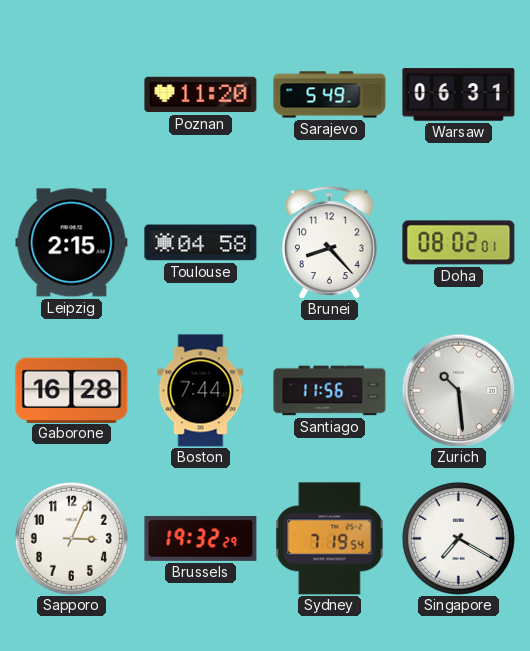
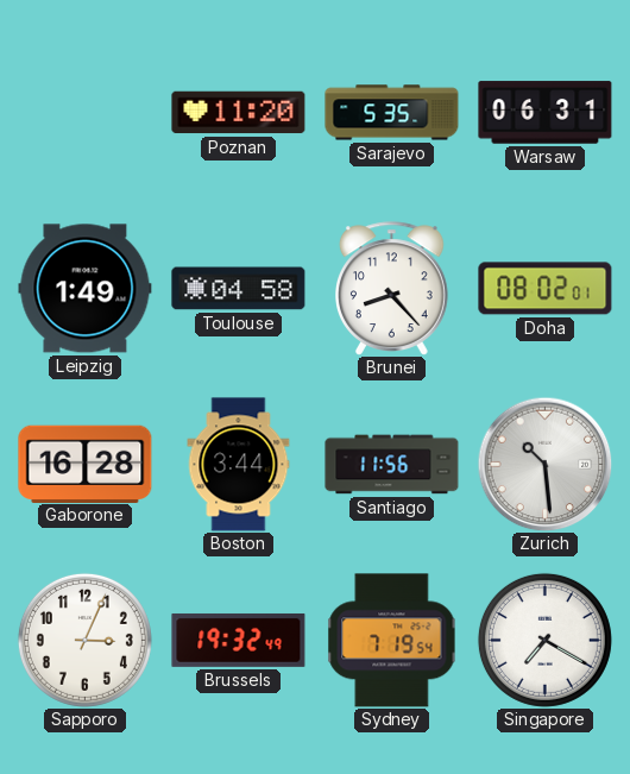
Sarajevo: 5:49 -> 5:35
Leipzig: 2:15 -> 1:49
Boston: 7:44 -> 3:44
Brussels: 19:32:29 -> 19:32:49
